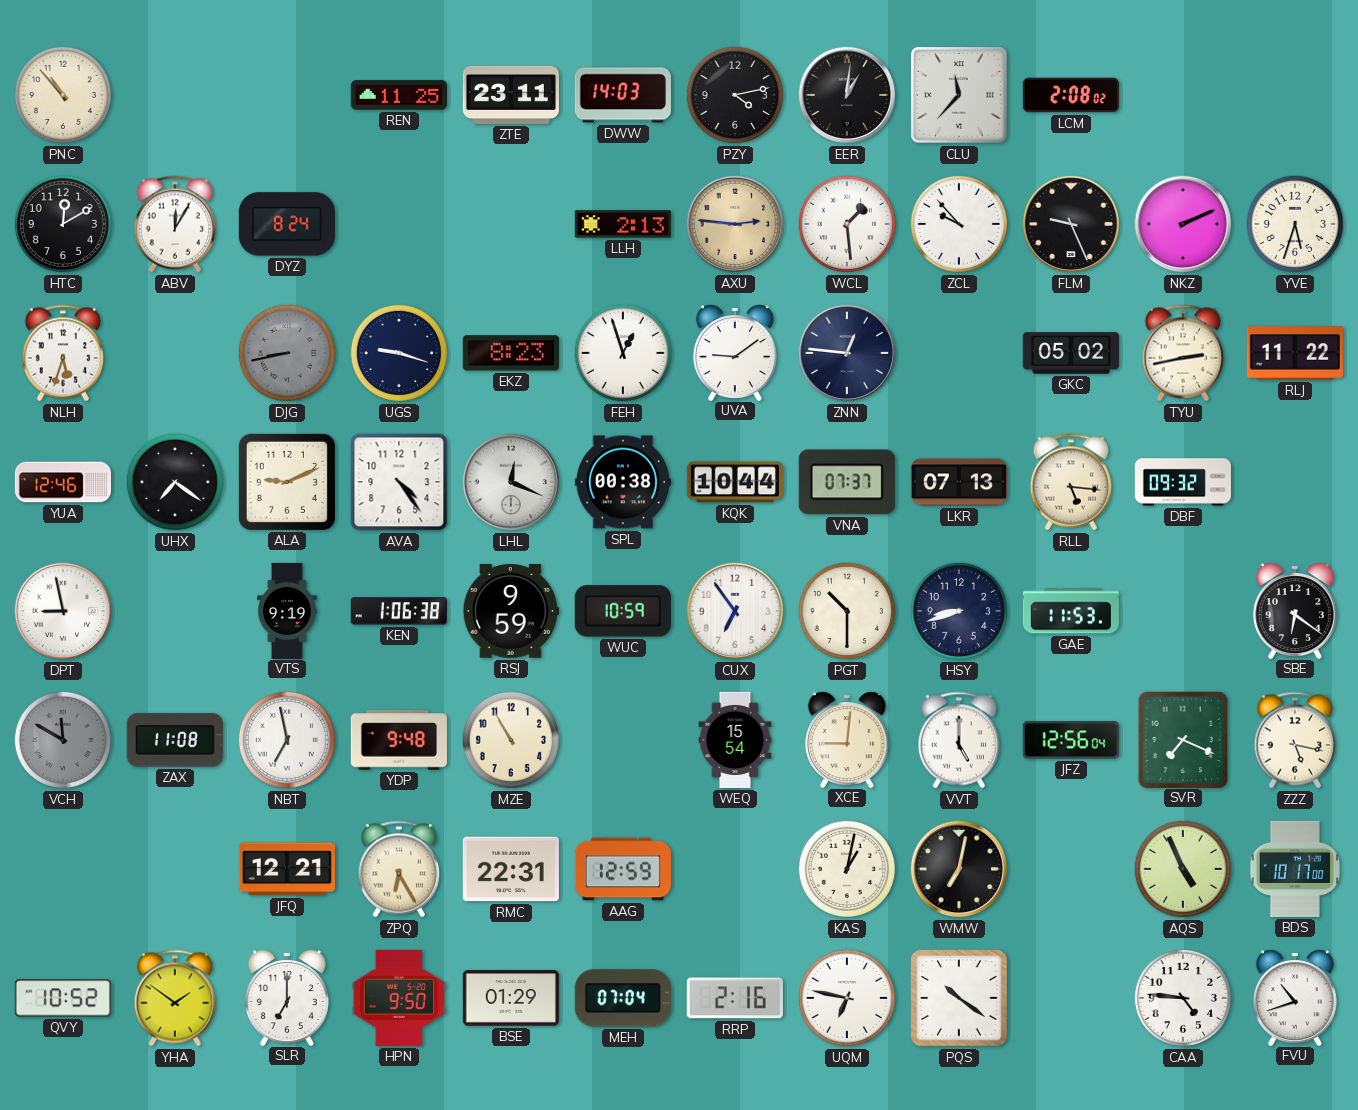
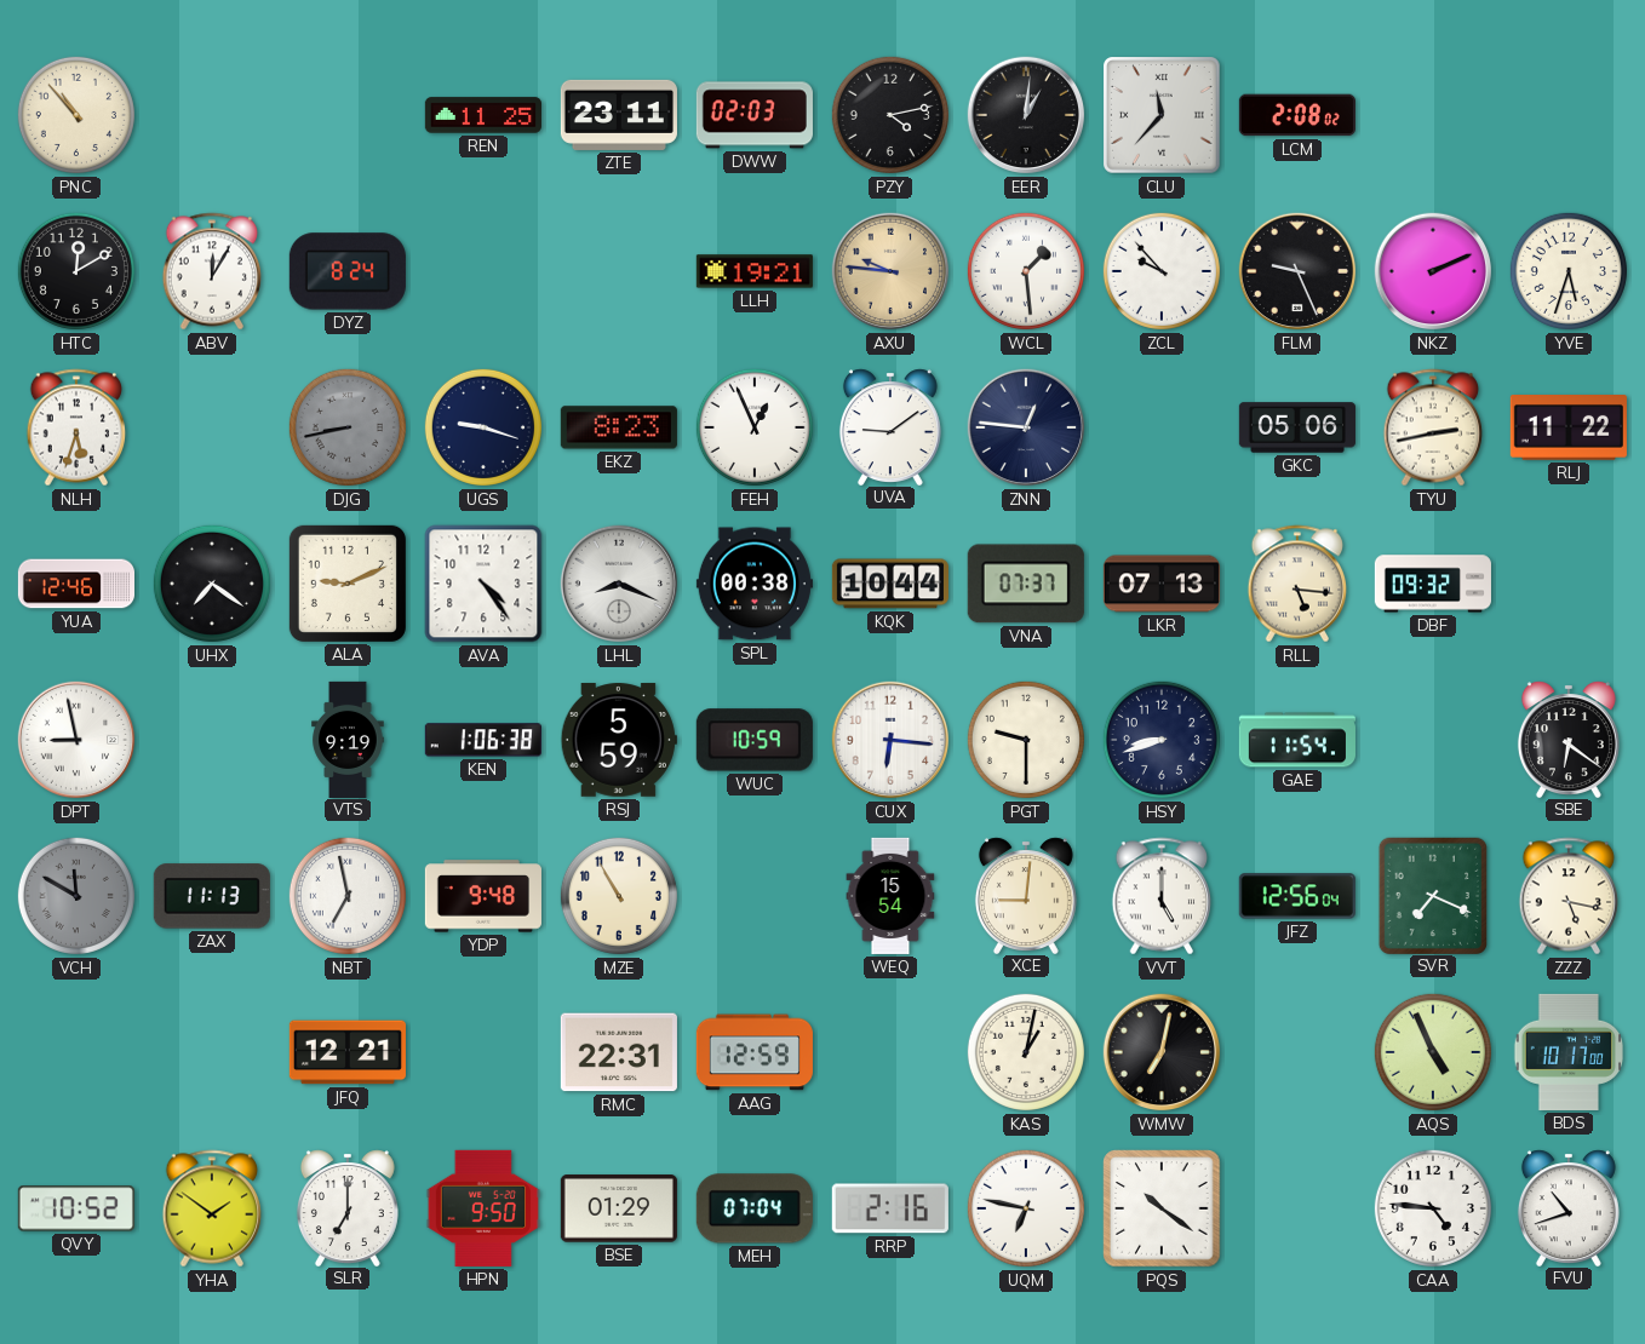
DWW: 14:03 -> 02:03
LLH: 2:13 -> 19:21
AXU: 2:46 -> 9:46
FEH: 12:57 -> 12:56
GKC: 05:02 -> 05:06
LHL: 12:19 -> 8:19
RSJ: 9:59 -> 5:59
CUX: 6:54 -> 6:16
PGT: 10:30 -> 9:30
GAE: 11:53 -> 11:54
ZAX: 11:08 -> 11:13
ZPQ: 6:25 -> none
